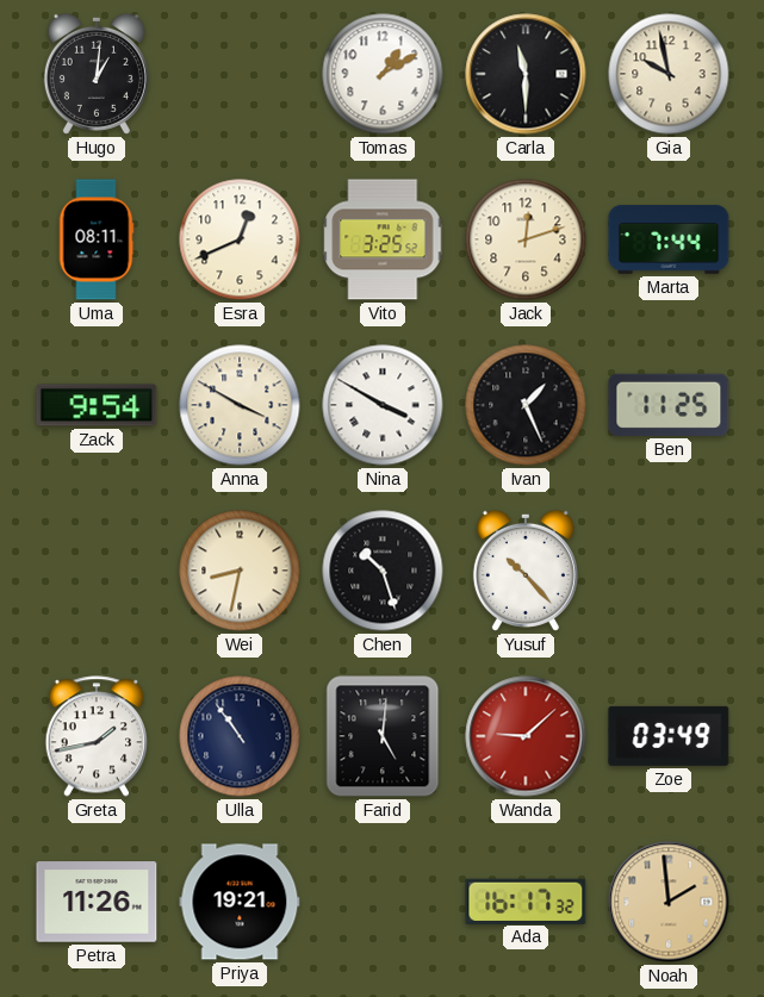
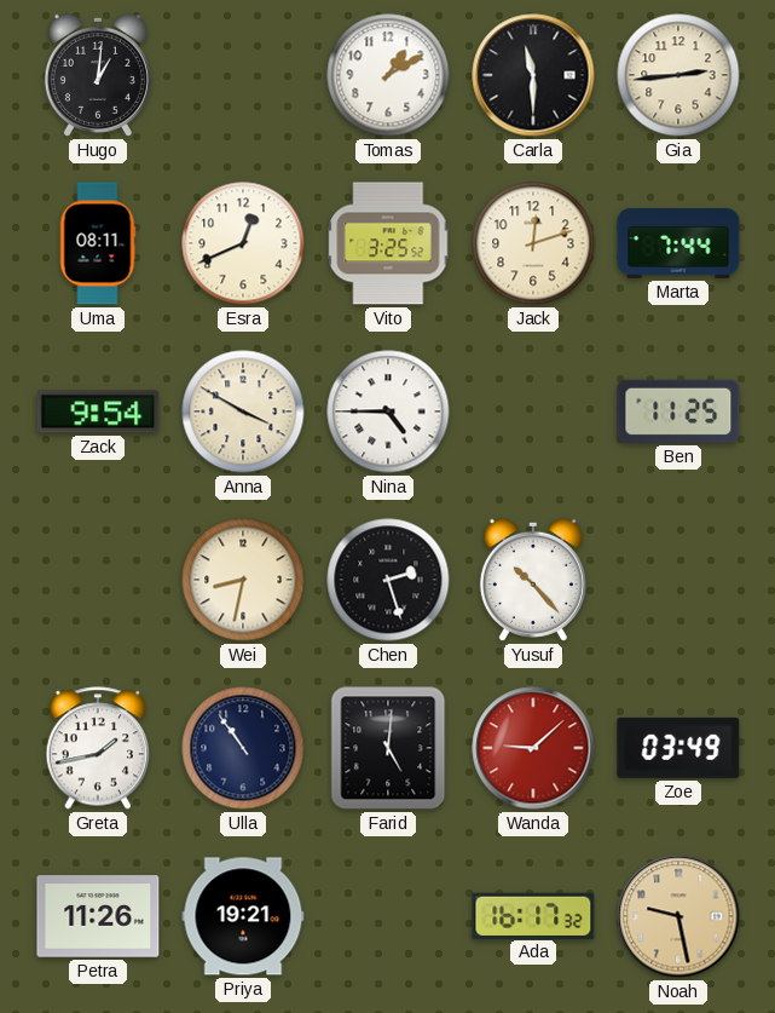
Gia: 9:58 -> 2:44
Nina: 3:50 -> 4:45
Ivan: 1:26 -> none
Chen: 10:27 -> 2:27
Noah: 1:59 -> 9:28
